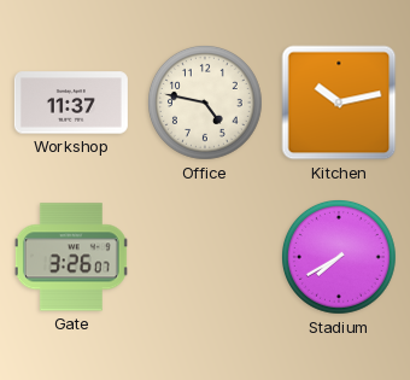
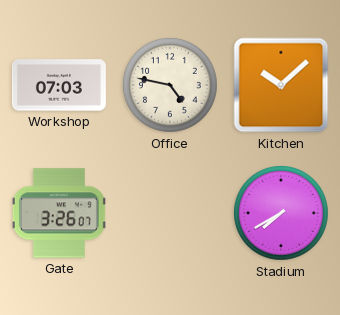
Workshop: 11:37 -> 07:03
Kitchen: 10:13 -> 10:08
